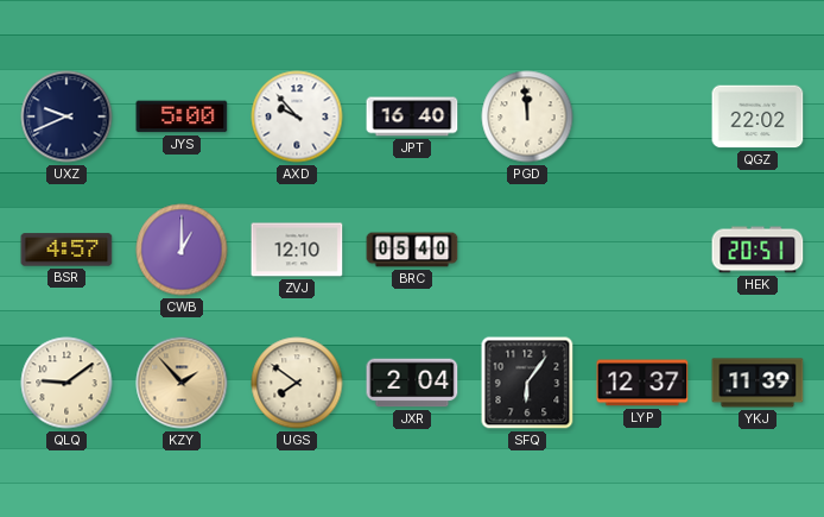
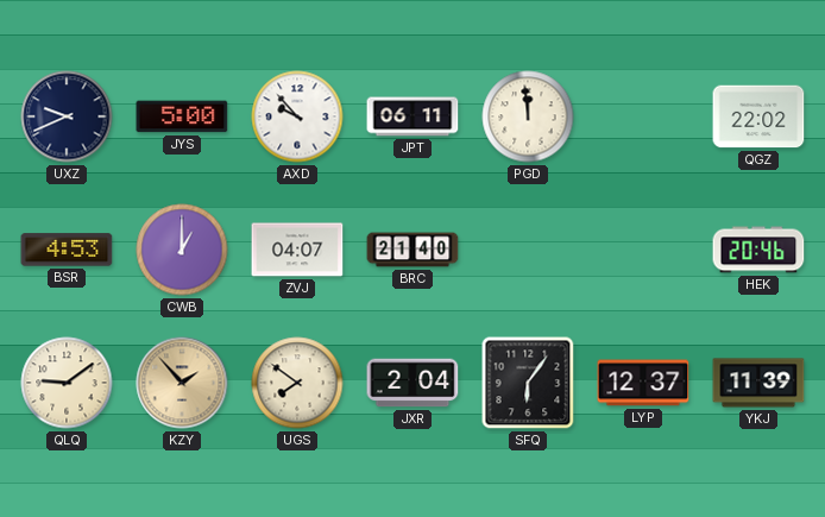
JPT: 16:40 -> 06:11
BSR: 4:57 -> 4:53
ZVJ: 12:10 -> 04:07
BRC: 05:40 -> 21:40
HEK: 20:51 -> 20:46
